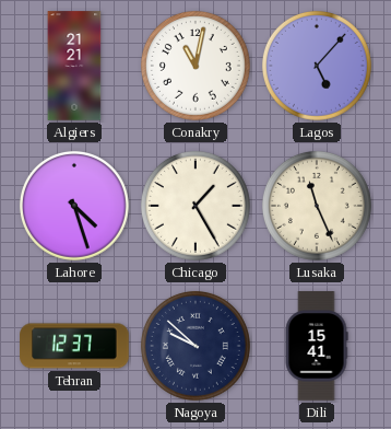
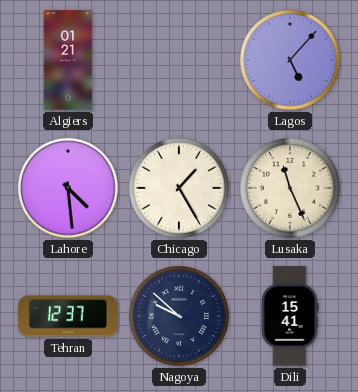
Algiers: 21:21 -> 01:21
Conakry: 11:02 -> none
Lahore: 4:27 -> 4:29
